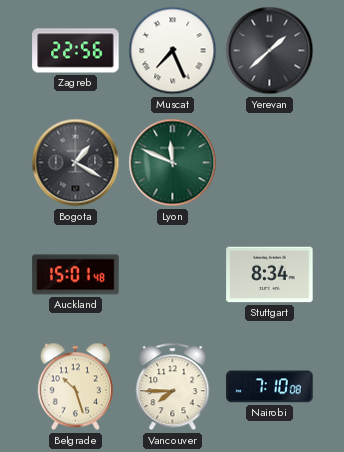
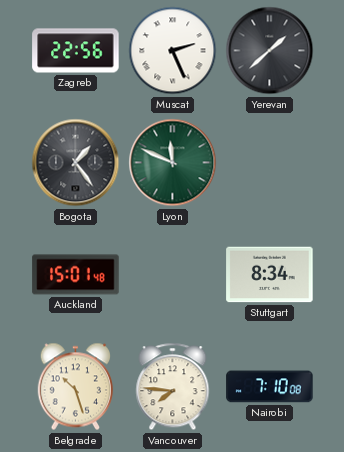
Muscat: 7:26 -> 2:26
Bogota: 1:20 -> 1:24
Vancouver: 7:45 -> 7:46
